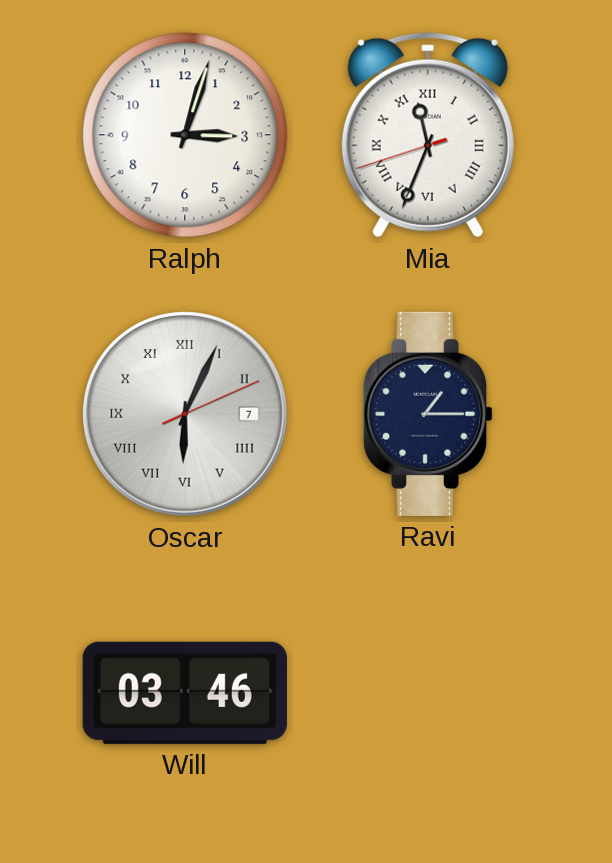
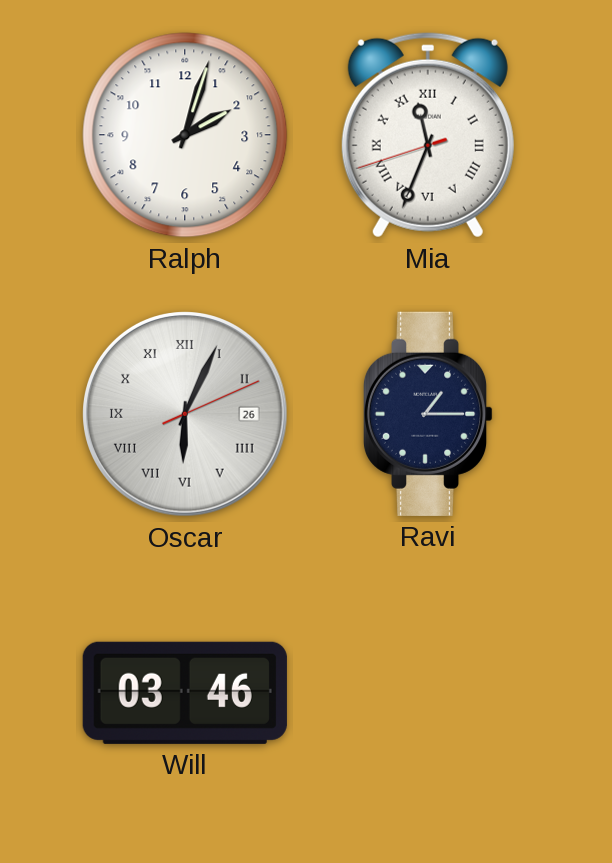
Ralph: 3:03 -> 2:03
Oscar date: 7 -> 26
